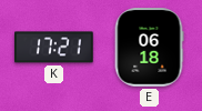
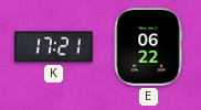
E: 06:18 -> 06:22
